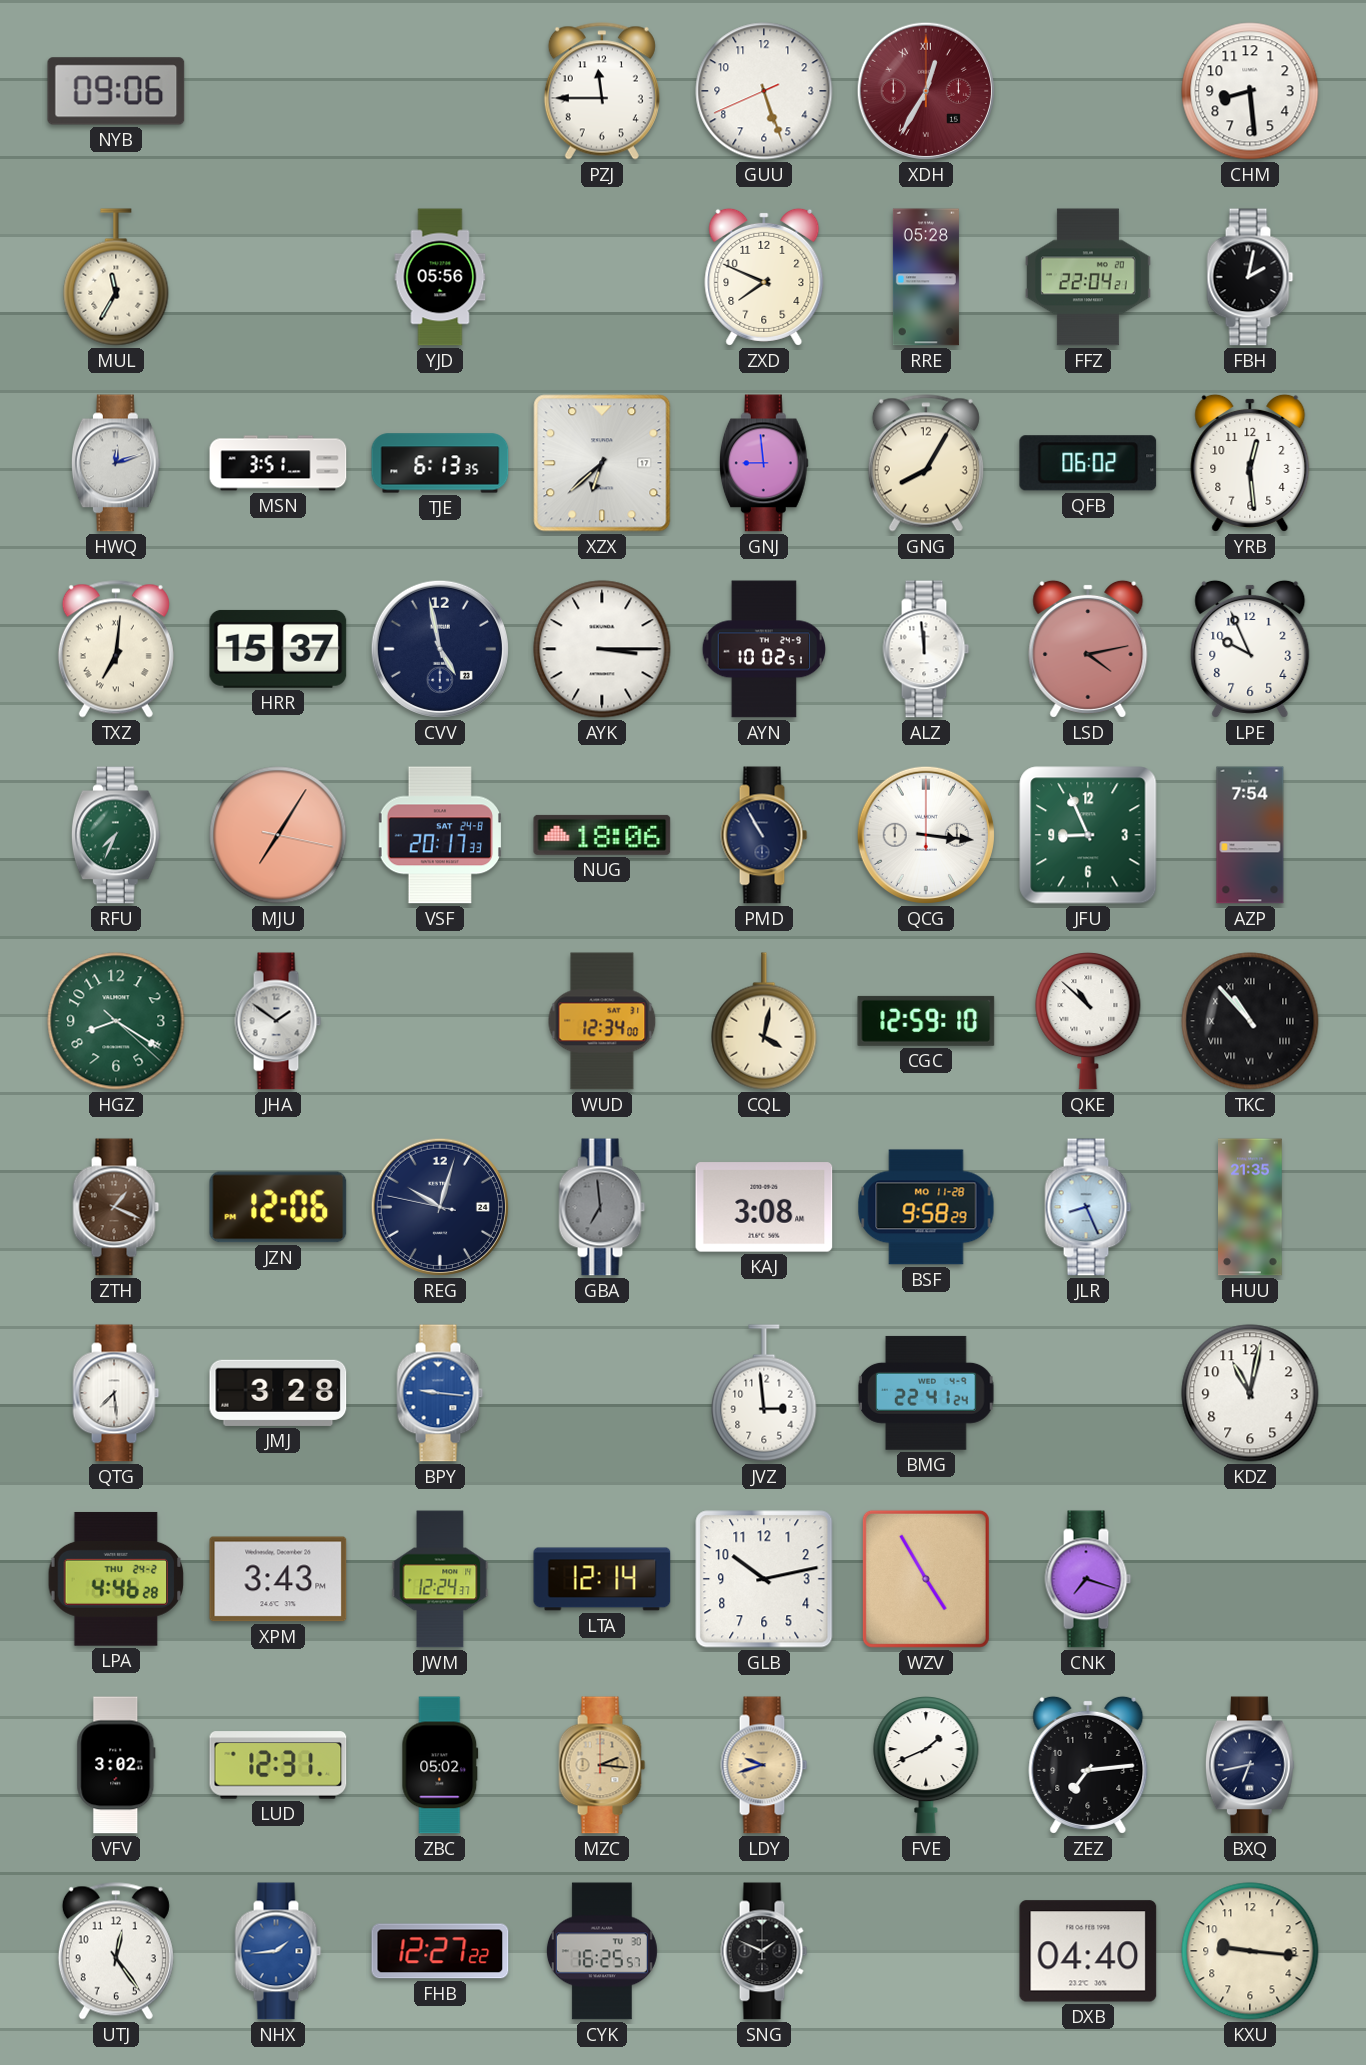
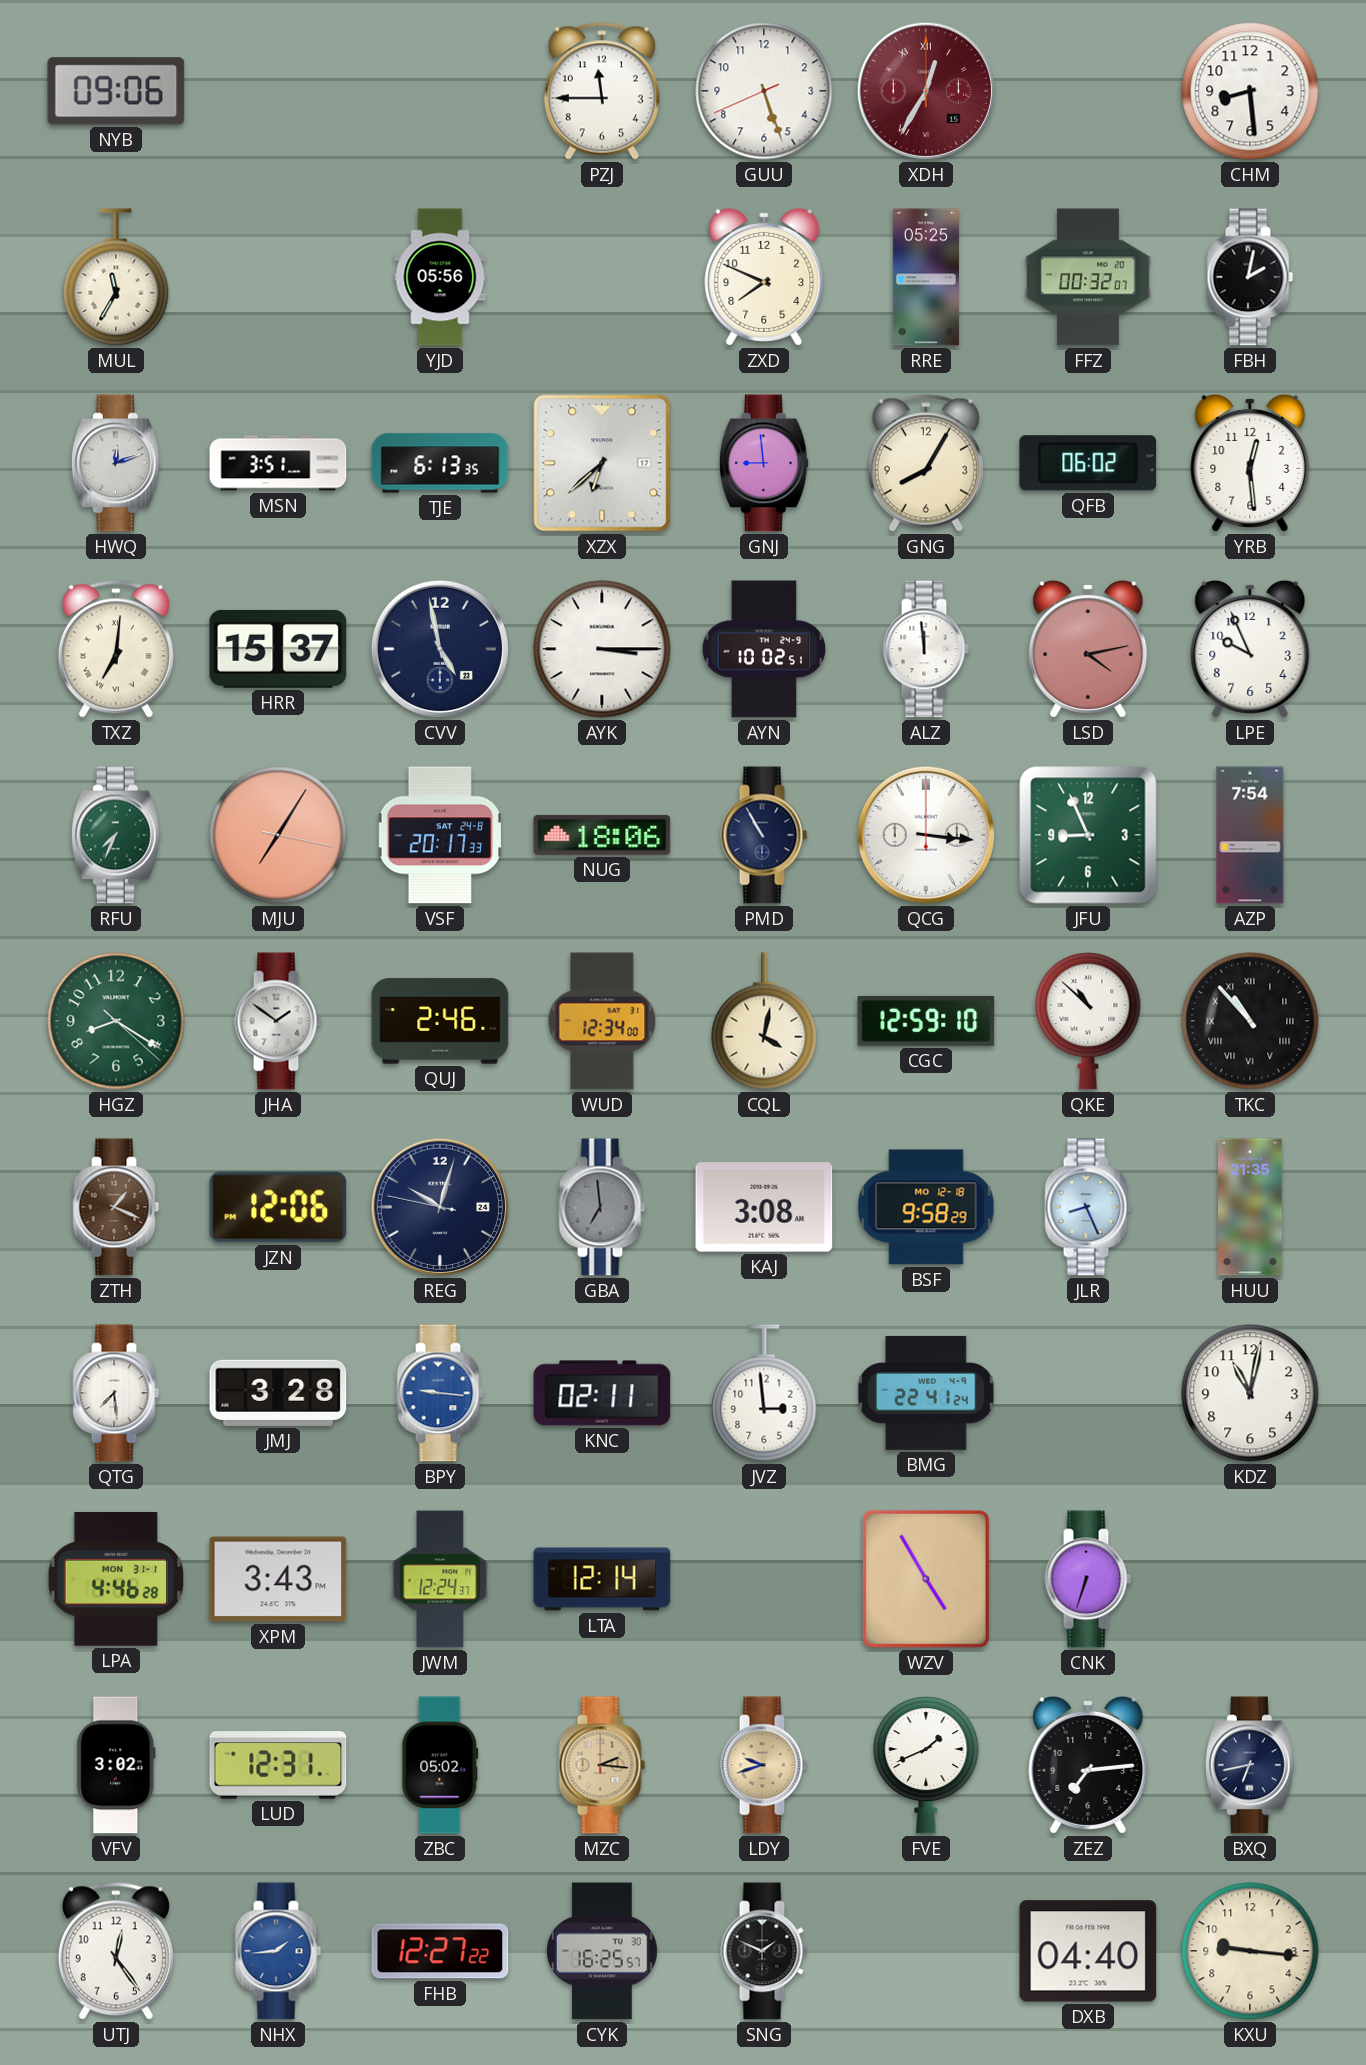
RRE: 05:28 -> 05:25
FFZ: 22:04 -> 00:32
QUJ: none -> 2:46
BSF date: MO 11-28 -> MO 12-18
KNC: none -> 02:11
LPA date: THU 24-2 -> MON 31-1
GLB: 10:13 -> none
CNK: 7:18 -> 6:33
